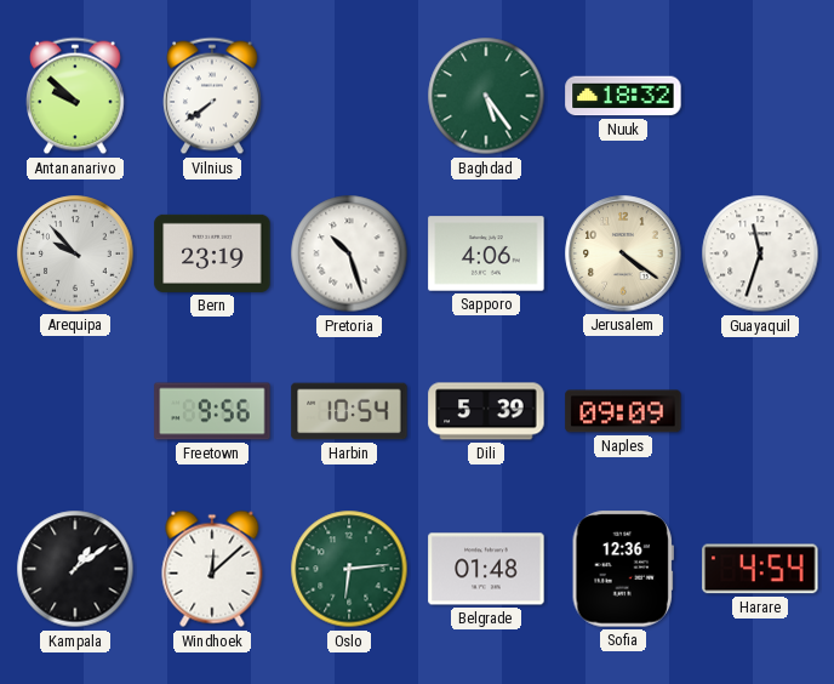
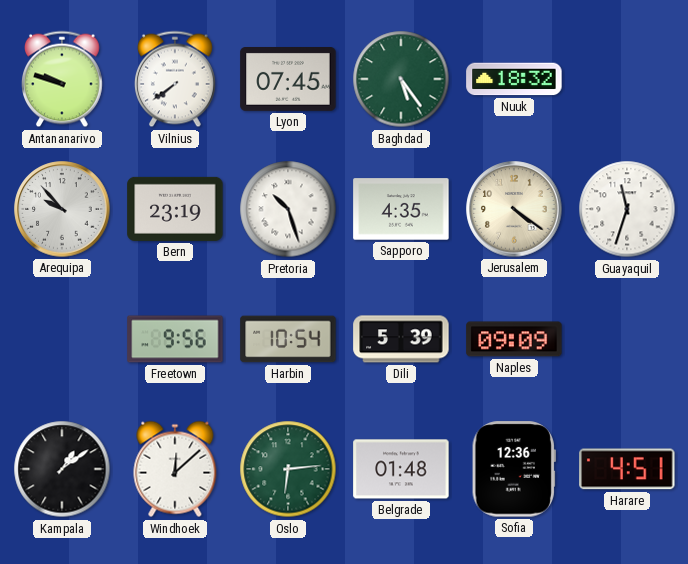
Antananarivo: 9:52 -> 9:48
Lyon: none -> 07:45
Sapporo: 4:06 -> 4:35
Harare: 4:54 -> 4:51
